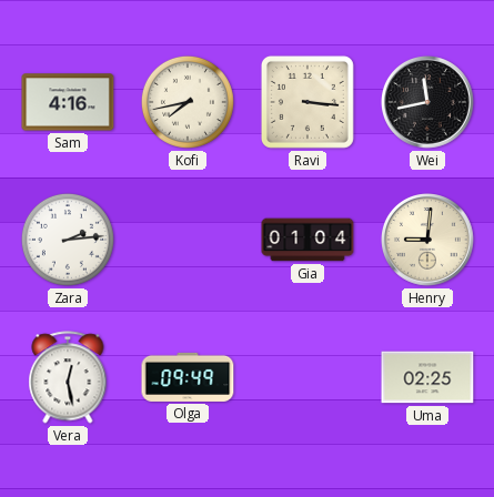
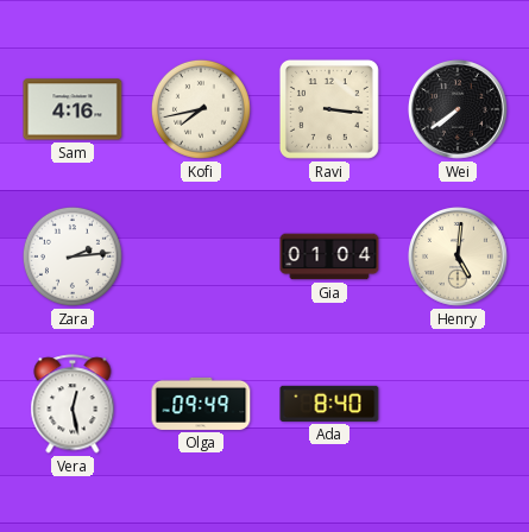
Wei: 11:43 -> 7:39
Henry: 9:01 -> 5:01
Ada: none -> 8:40
Uma: 02:25 -> none
